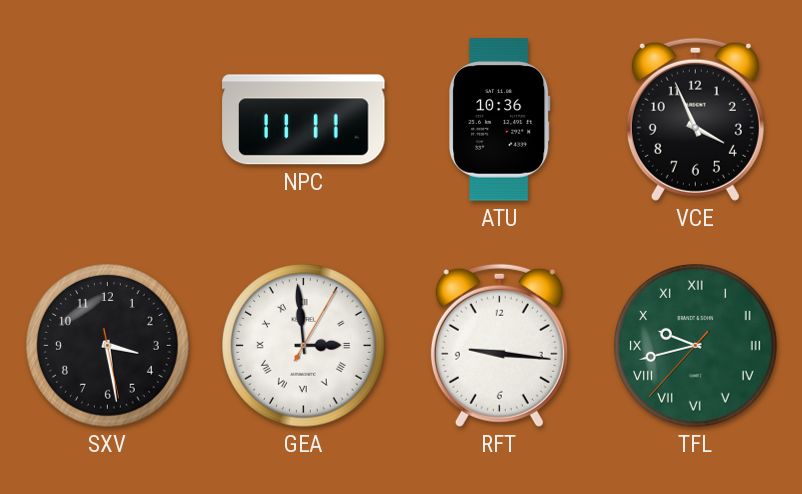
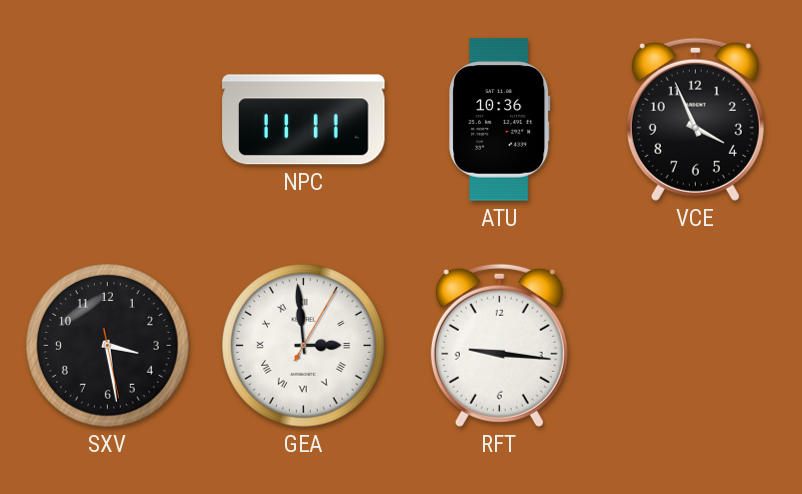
TFL: 9:42 -> none
